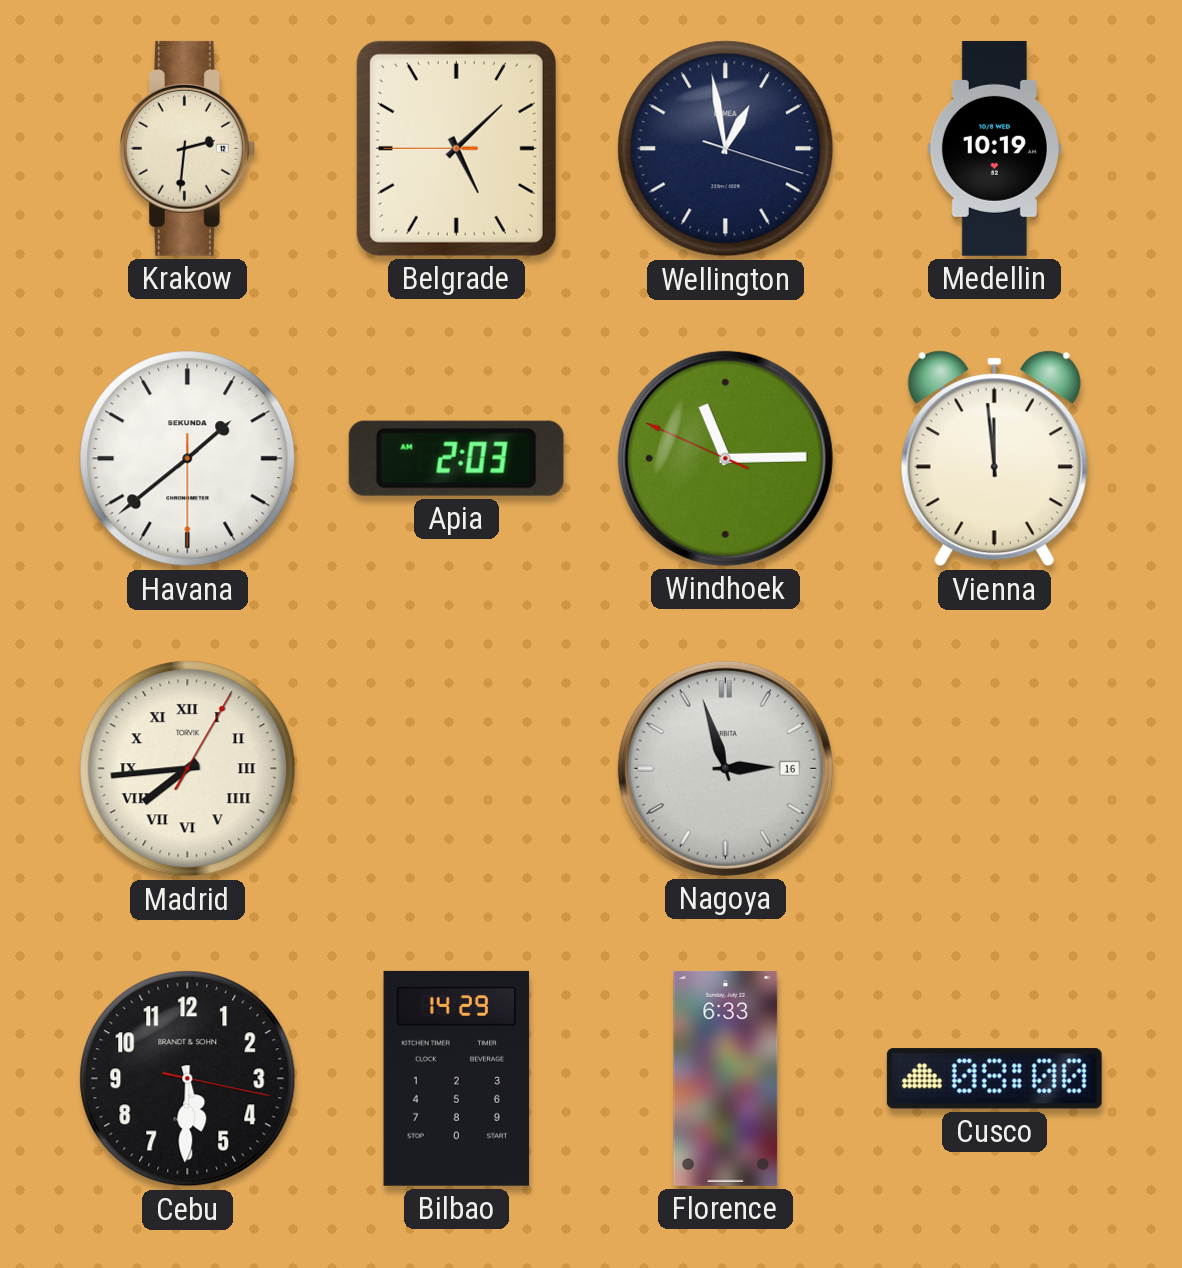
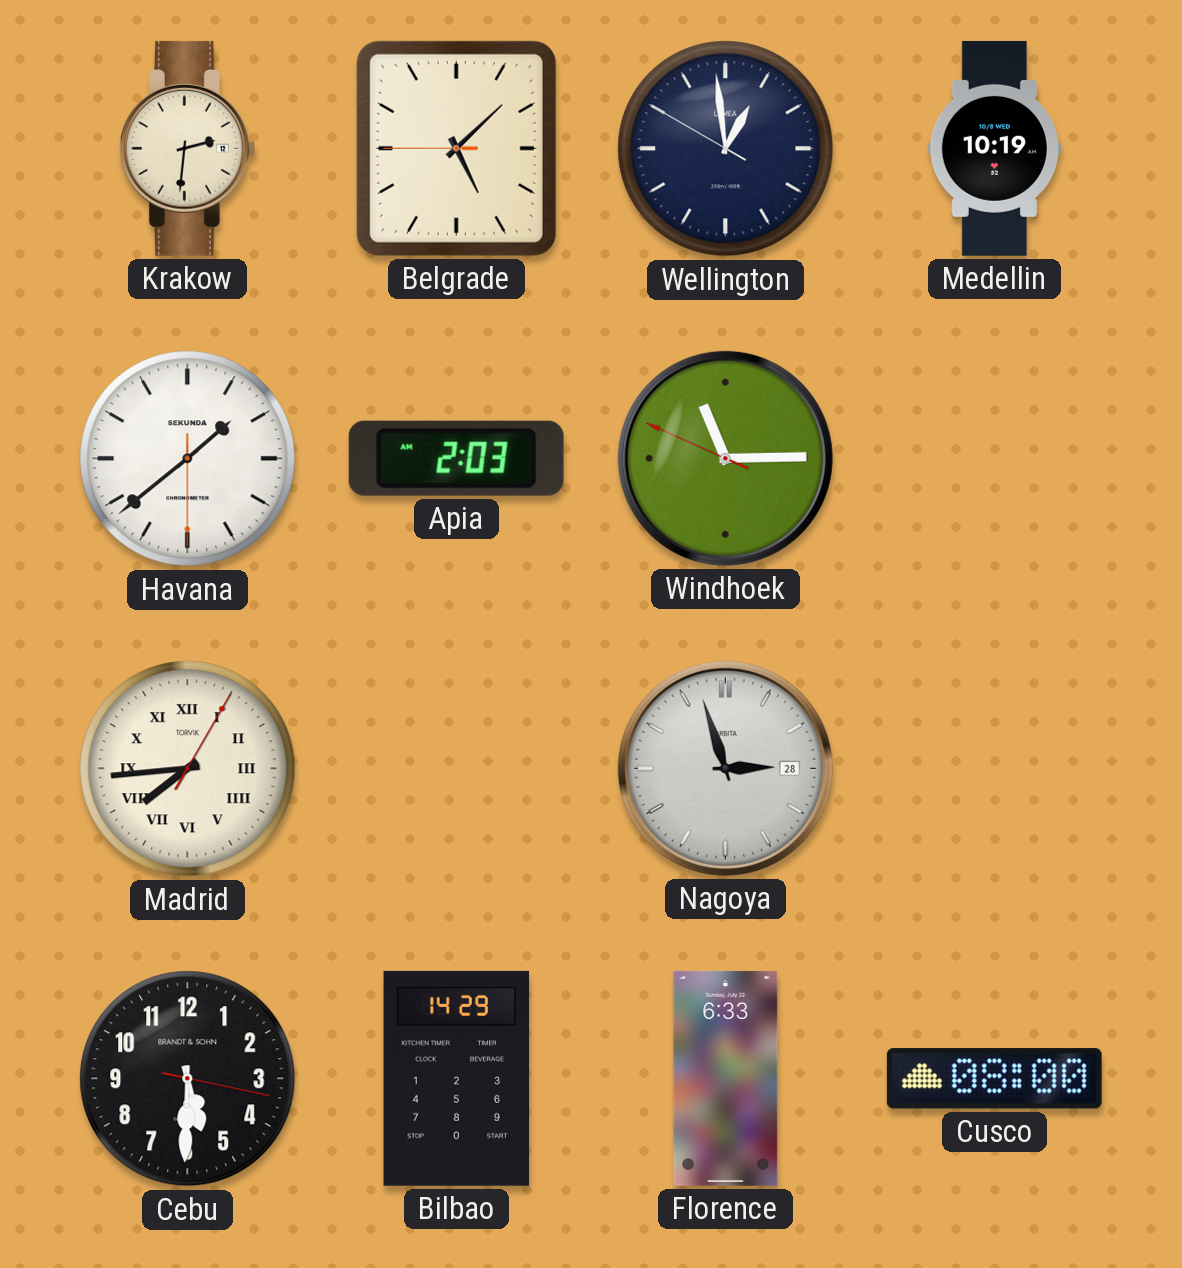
Wellington: 12:58:18 -> 12:58:50
Vienna: 11:59 -> none
Nagoya date: 16 -> 28
